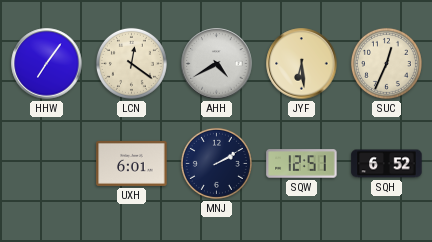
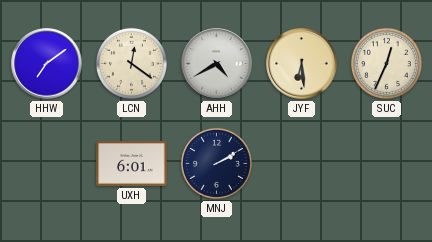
HHW: 7:06 -> 7:09
SQW: 12:51 -> none
SQH: 6:52 -> none
